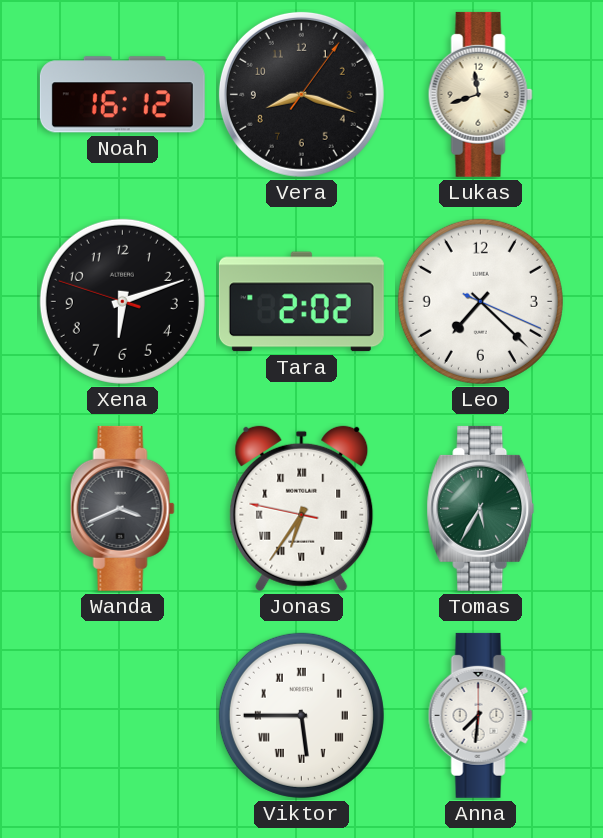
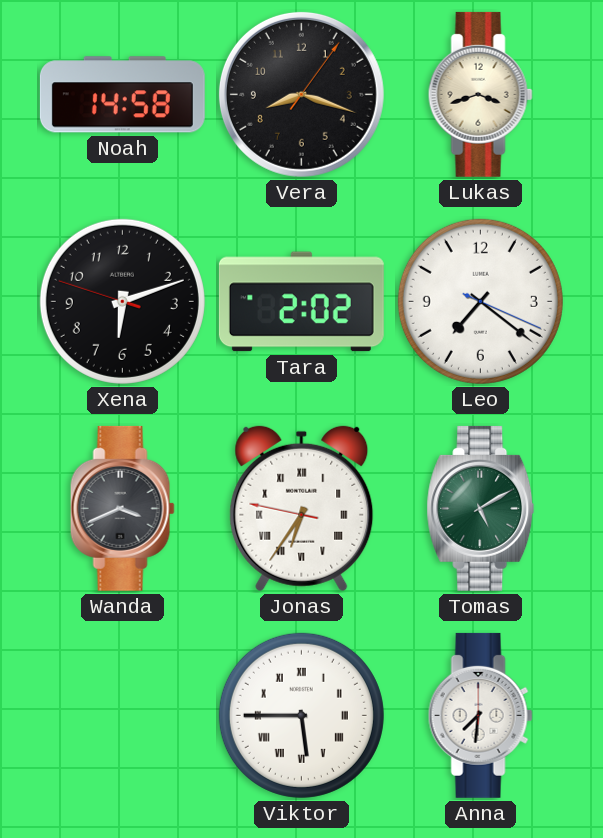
Noah: 16:12 -> 14:58
Lukas: 11:42 -> 3:42
Leo: 7:22 -> 7:21
Tomas: 5:35 -> 5:10
